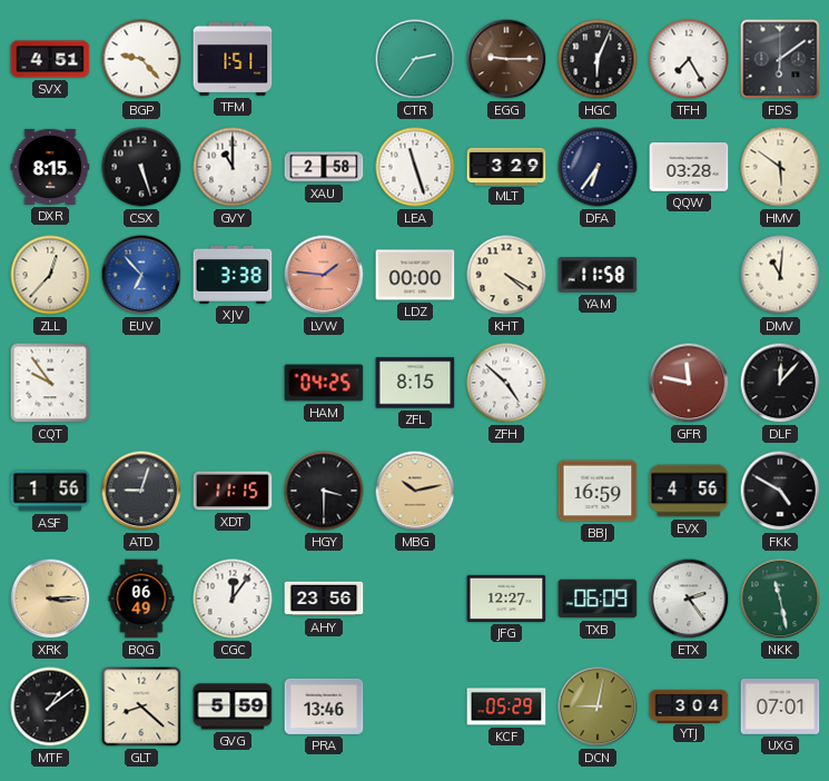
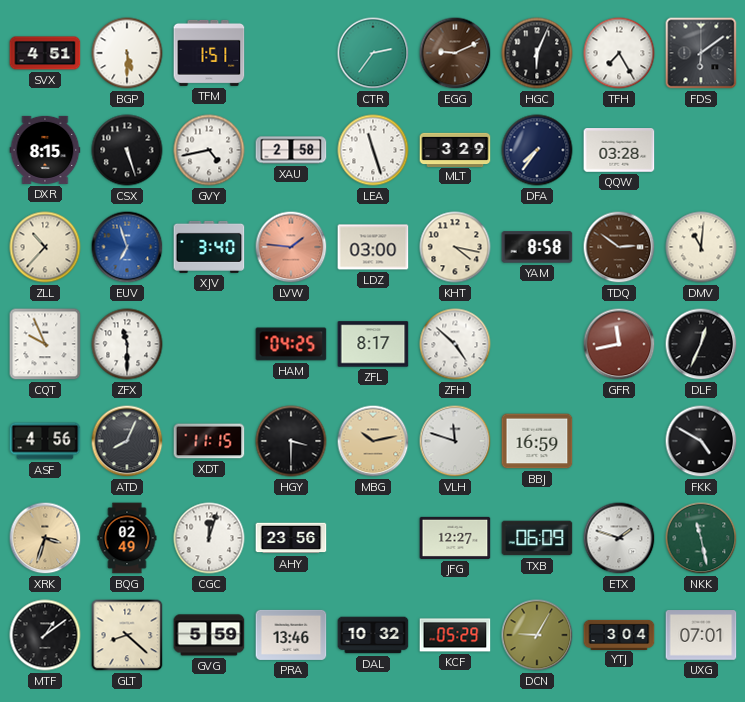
BGP: 9:23 -> 5:30
EGG: 9:15 -> 9:11
GVY: 11:00 -> 4:43
DFA: 6:36 -> 7:36
HMV: 5:51 -> none
ZLL: 12:37 -> 10:37
EUV: 6:53 -> 6:57
XJV: 3:38 -> 3:40
LDZ: 00:00 -> 03:00
KHT: 4:20 -> 4:17
YAM: 11:58 -> 8:58
TDQ: none -> 2:51
CQT: 9:54 -> 9:56
ZFX: none -> 11:30
ZFL: 8:15 -> 8:17
GFR: 11:47 -> 11:43
DLF: 12:07 -> 12:34
ASF: 1:56 -> 4:56
ATD: 9:03 -> 8:04
VLH: none -> 11:48
EVX: 4:56 -> none
XRK: 3:15 -> 3:33
BQG: 06:49 -> 02:49
CGC: 12:06 -> 12:03
ETX: 2:24 -> 1:48
DAL: none -> 10:32
DCN: 9:02 -> 9:05
